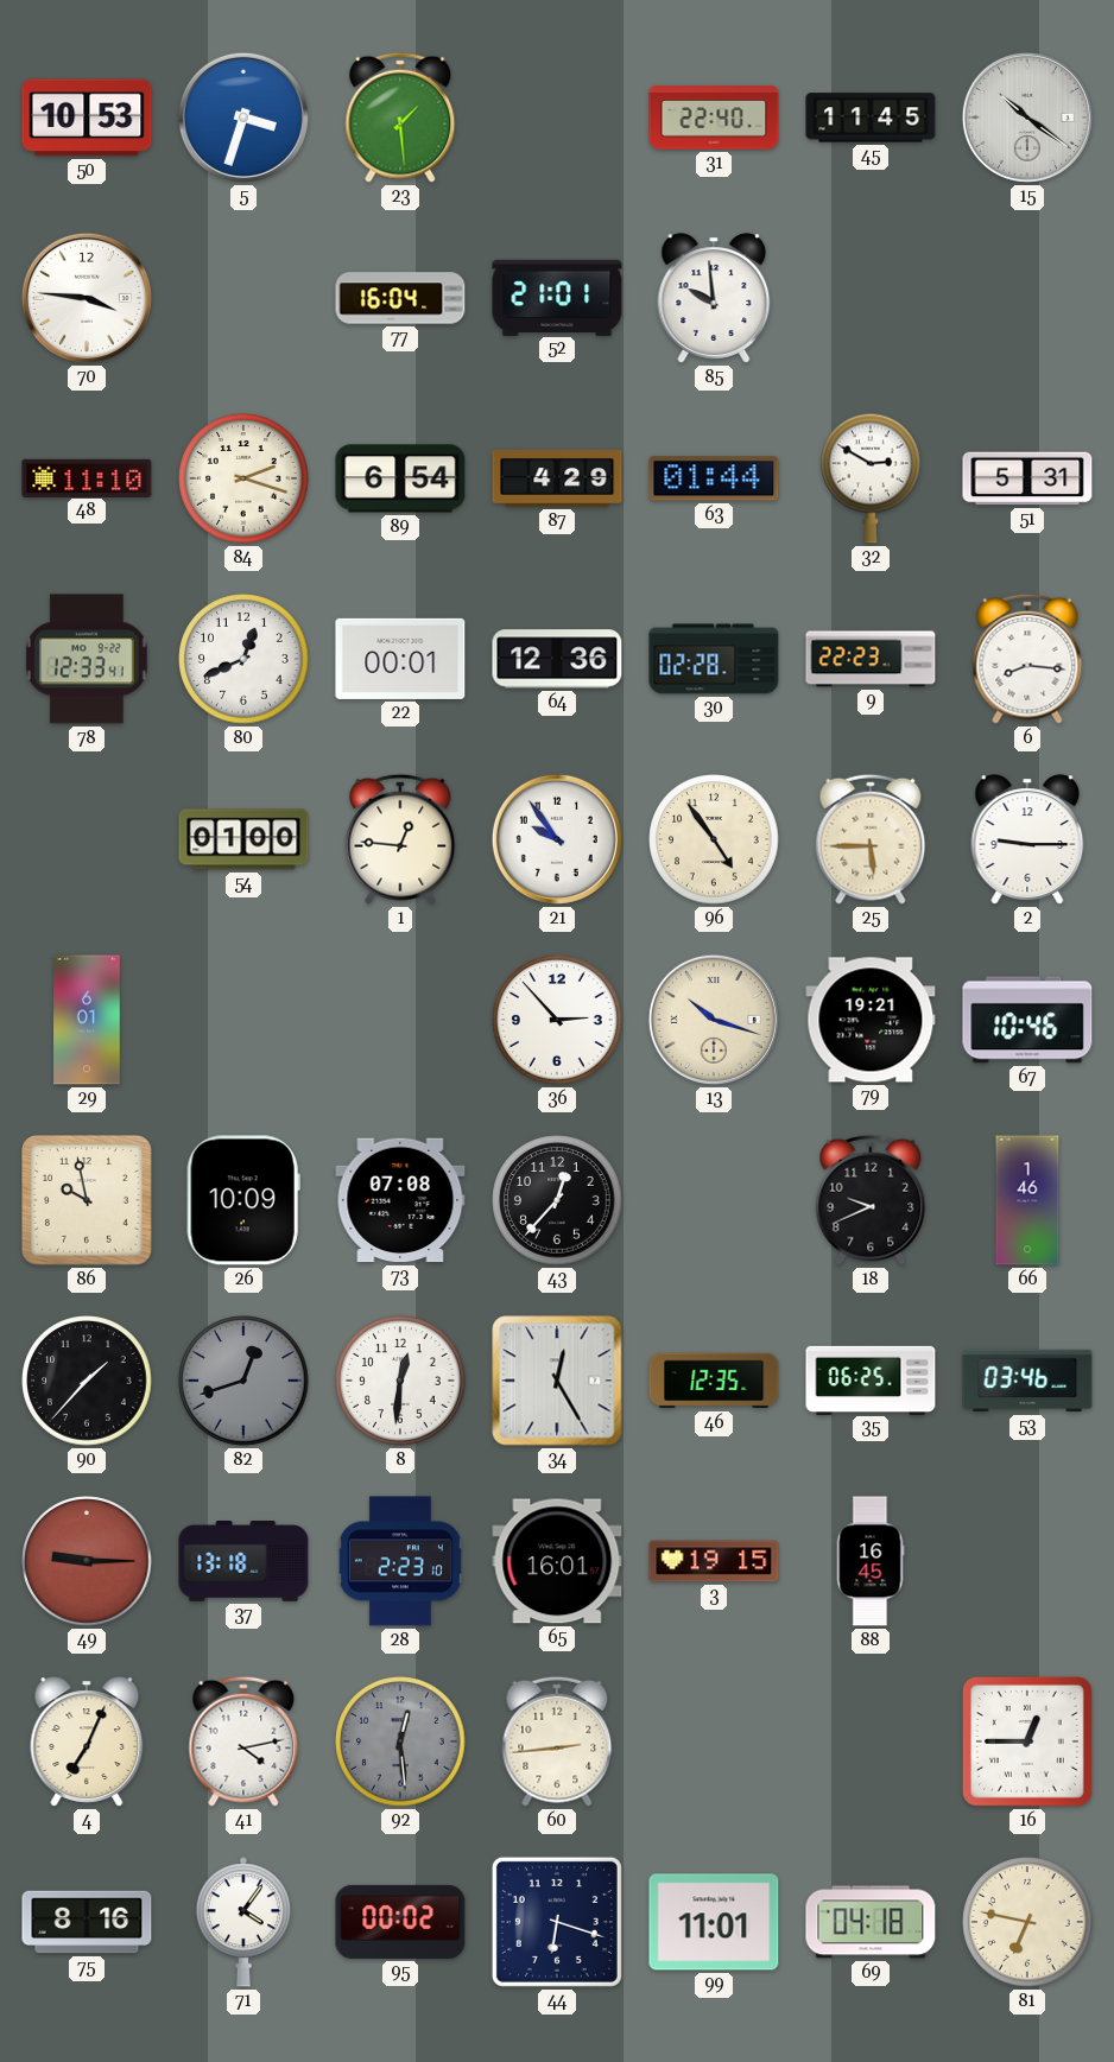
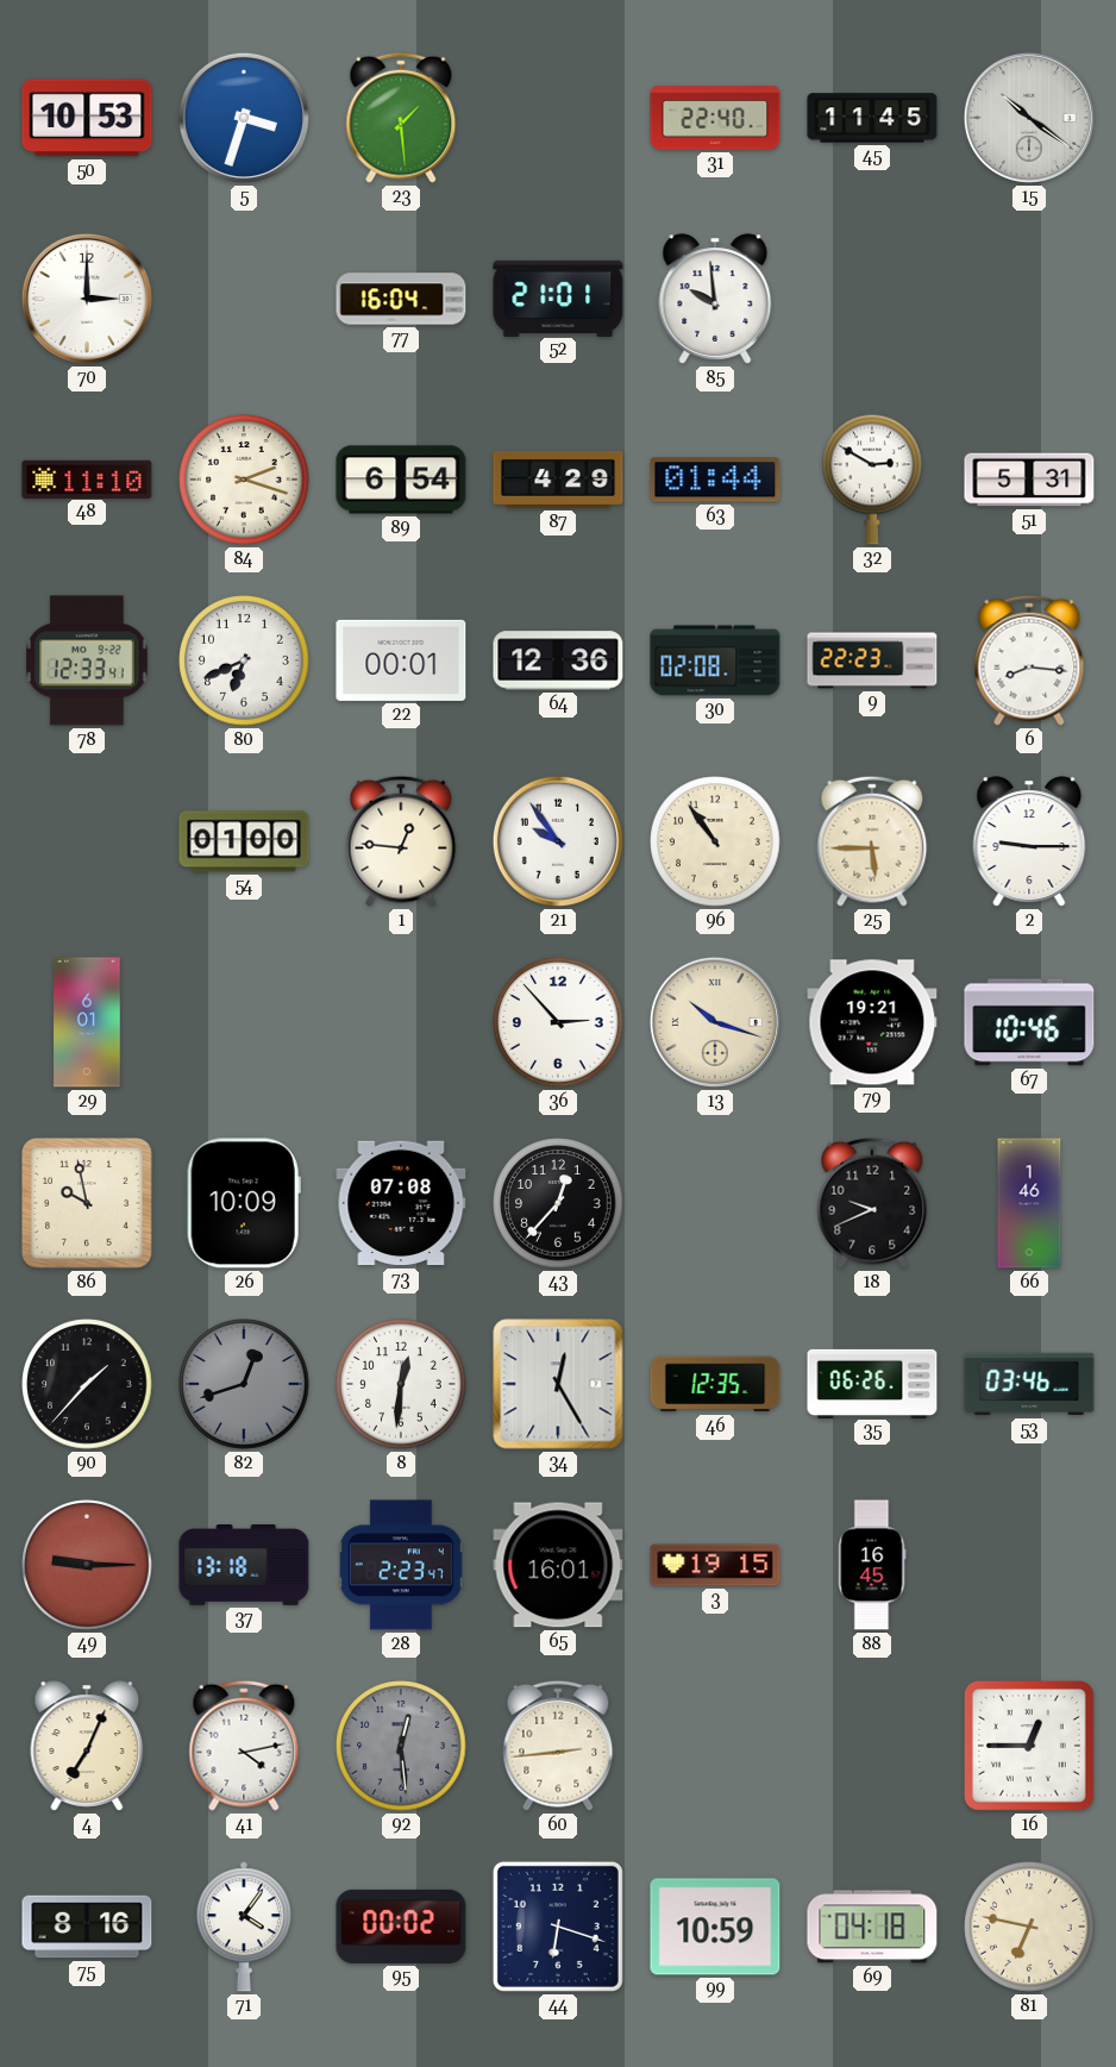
70: 3:46 -> 3:00
80: 12:41 -> 6:41
30: 02:28 -> 02:08
96: 4:54 -> 10:54
35: 06:25 -> 06:26
28: 2:23:10 -> 2:23:47
99: 11:01 -> 10:59
